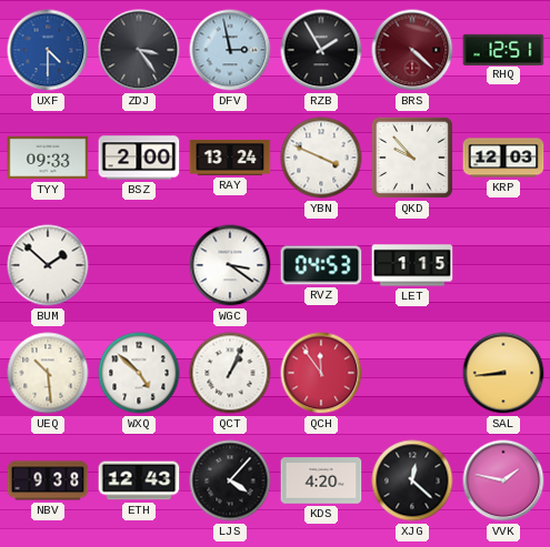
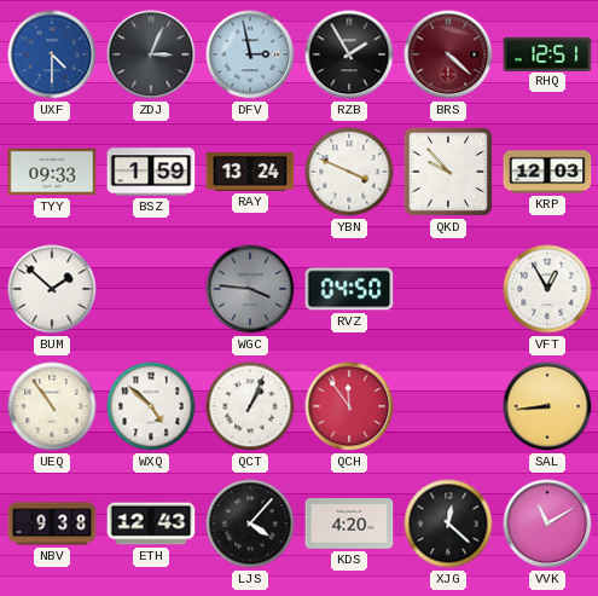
ZDJ: 3:24 -> 3:04
BSZ: 2:00 -> 1:59
WGC: 3:21 -> 3:46
WGC dial: white -> grey
RVZ: 04:53 -> 04:50
LET: 1:15 -> none
VFT: none -> 12:55
UEQ: 10:29 -> 10:54
VVK: 1:47 -> 11:10
